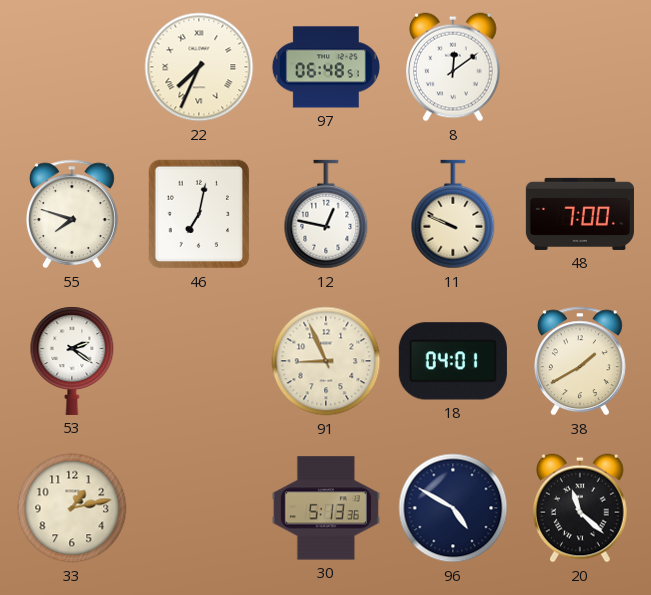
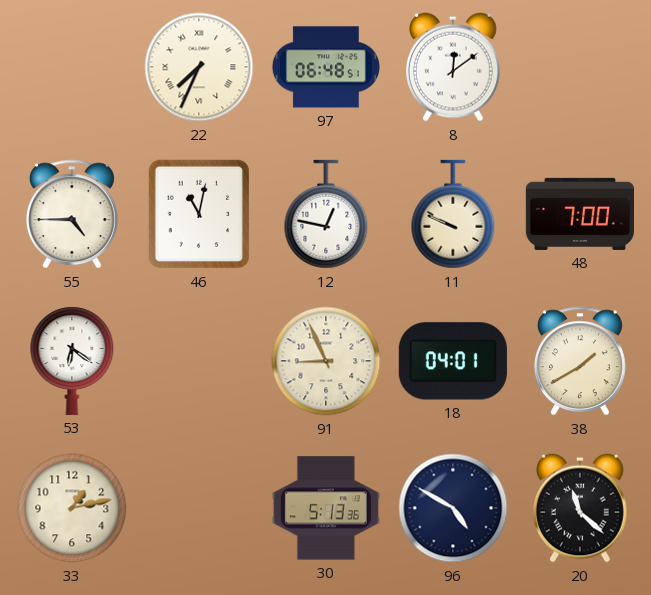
55: 7:48 -> 4:45
46: 7:02 -> 11:02
53: 2:21 -> 6:21
